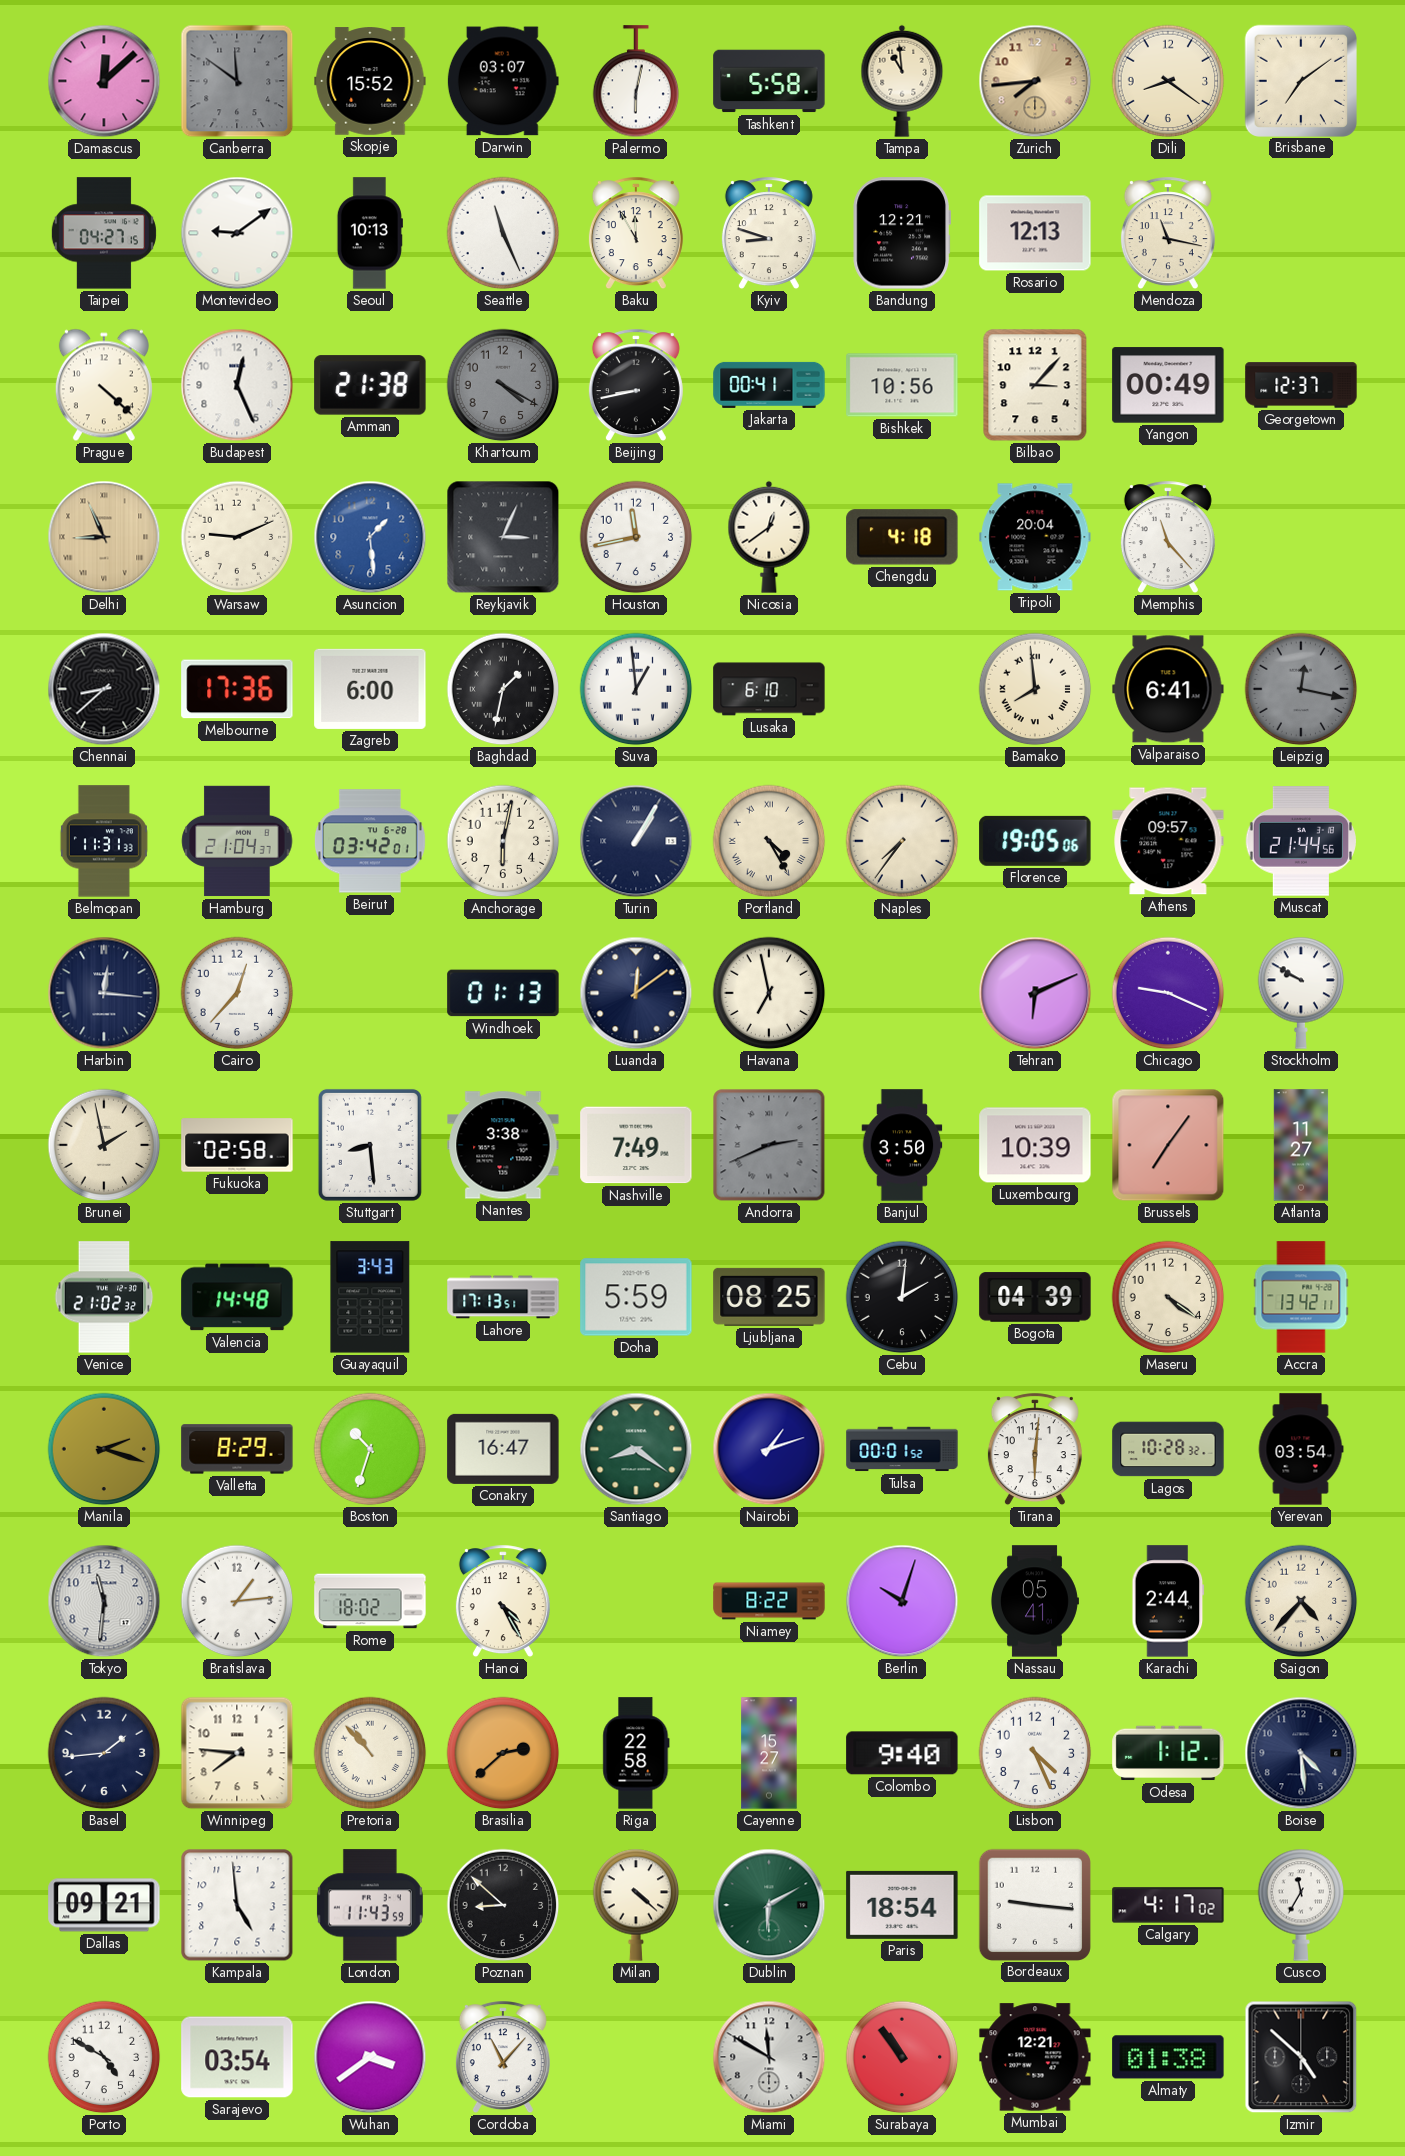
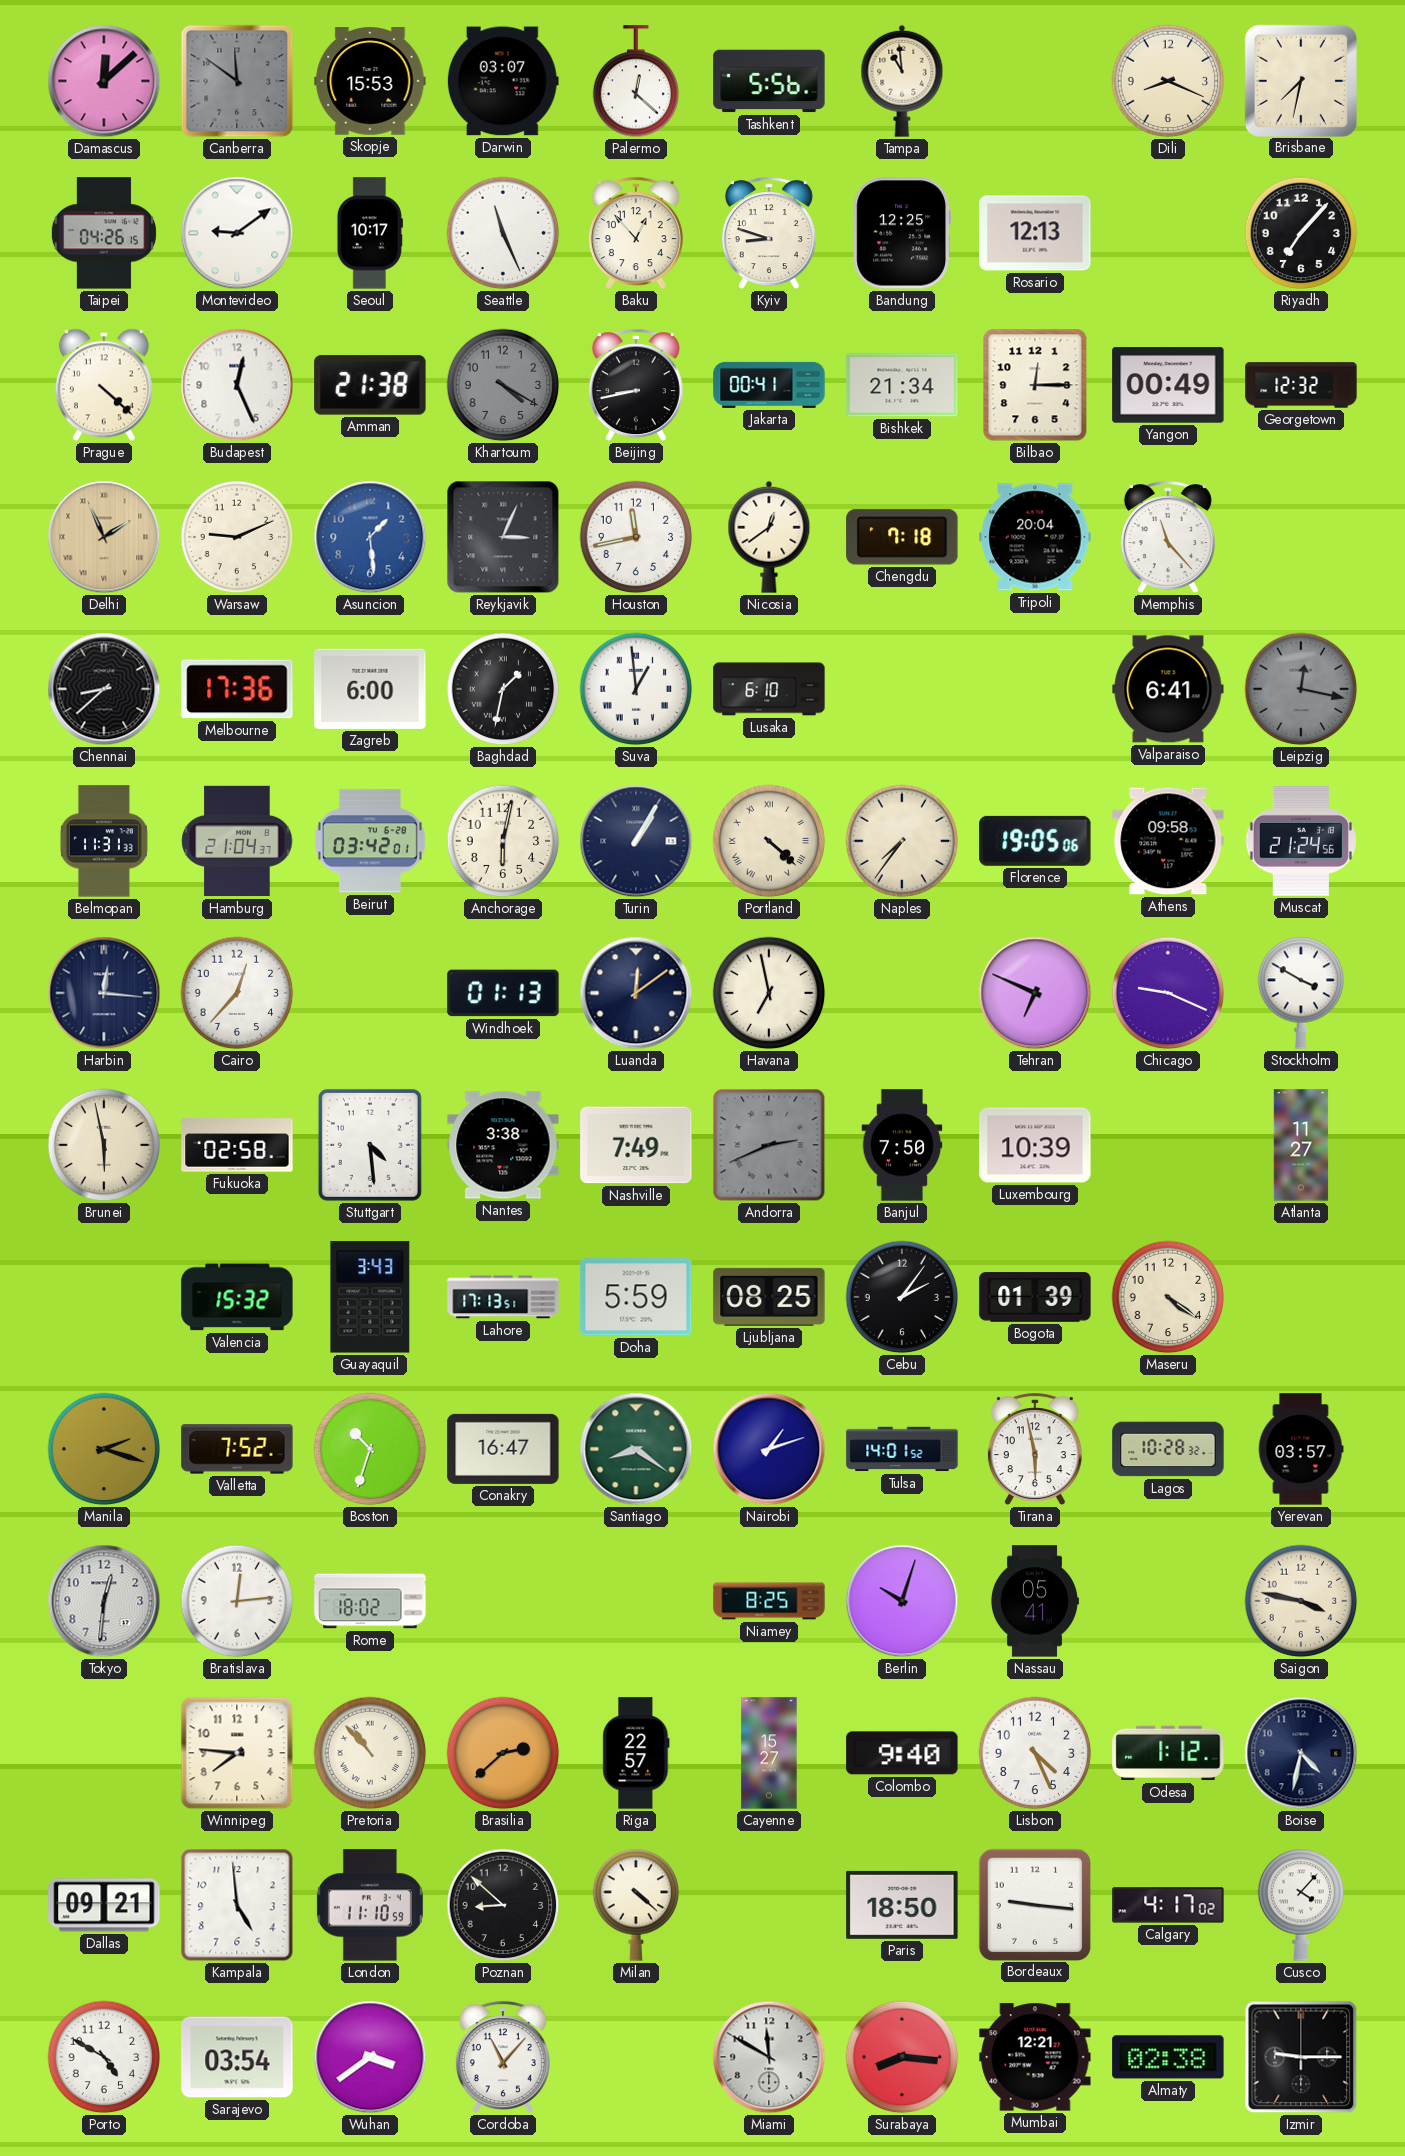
Skopje: 15:52 -> 15:53
Palermo: 6:02 -> 12:22
Tashkent: 5:58 -> 5:56
Zurich: 7:44 -> none
Dili: 8:21 -> 8:19
Brisbane: 7:09 -> 7:32
Taipei: 04:27 -> 04:26
Seoul: 10:13 -> 10:17
Baku: 11:55 -> 12:53
Bandung: 12:21 -> 12:25
Mendoza: 11:17 -> none
Riyadh: none -> 7:07
Bishkek: 10:56 -> 21:34
Bilbao: 3:07 -> 12:15
Georgetown: 12:37 -> 12:32
Delhi: 8:56 -> 1:56
Chengdu: 4:18 -> 7:18
Bamako: 7:59 -> none
Portland: 4:25 -> 4:22
Athens: 09:57 -> 09:58
Muscat: 21:44 -> 21:24
Tehran: 6:11 -> 6:49
Stockholm: 9:50 -> 3:50
Brunei: 1:58 -> 5:58
Stuttgart: 8:29 -> 4:29
Banjul: 3:50 -> 7:50
Brussels: 7:06 -> none
Venice: 21:02 -> none
Valencia: 14:48 -> 15:32
Cebu: 2:01 -> 2:06
Bogota: 04:39 -> 01:39
Accra: 13:42 -> none
Valletta: 8:29 -> 7:52
Tulsa: 00:01 -> 14:01
Tirana: 6:01 -> 5:58
Yerevan: 03:54 -> 03:57
Tokyo: 11:31 -> 12:31
Bratislava: 1:14 -> 12:14
Hanoi: 4:25 -> none
Niamey: 8:22 -> 8:25
Karachi: 2:44 -> none
Saigon: 4:37 -> 3:47
Basel: 1:44 -> none
Riga: 22:58 -> 22:57
Boise: 4:29 -> 4:32
London: 11:43 -> 11:10
Dublin: 6:10 -> none
Paris: 18:54 -> 18:50
Cusco: 11:35 -> 4:07
Surabaya: 10:54 -> 8:16
Almaty: 01:38 -> 02:38
Izmir: 4:52 -> 9:15
